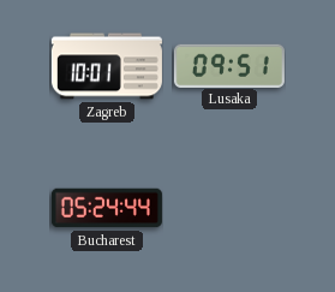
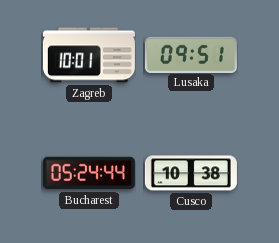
Cusco: none -> 10:38
